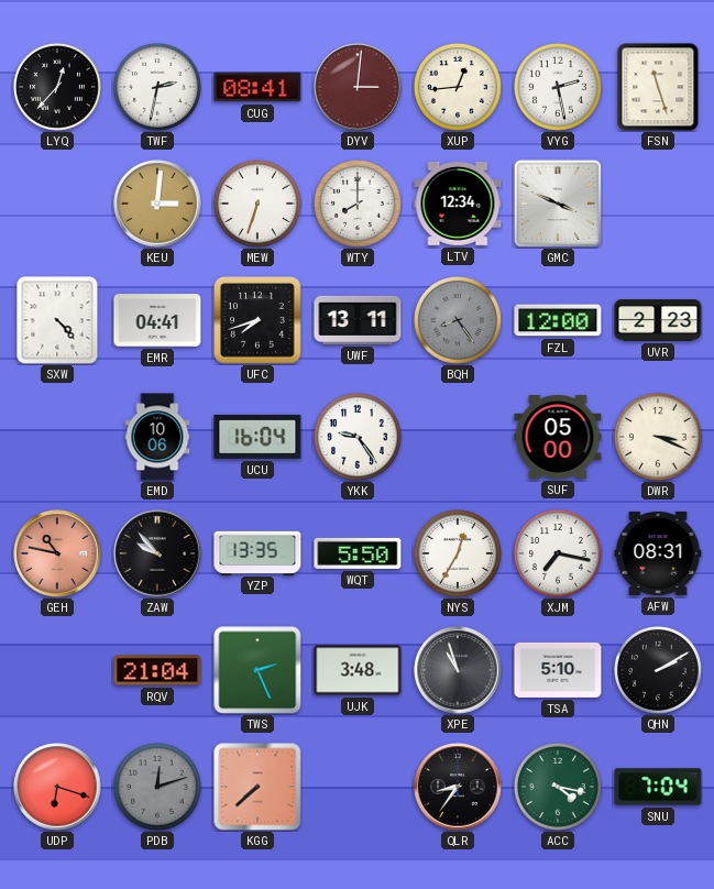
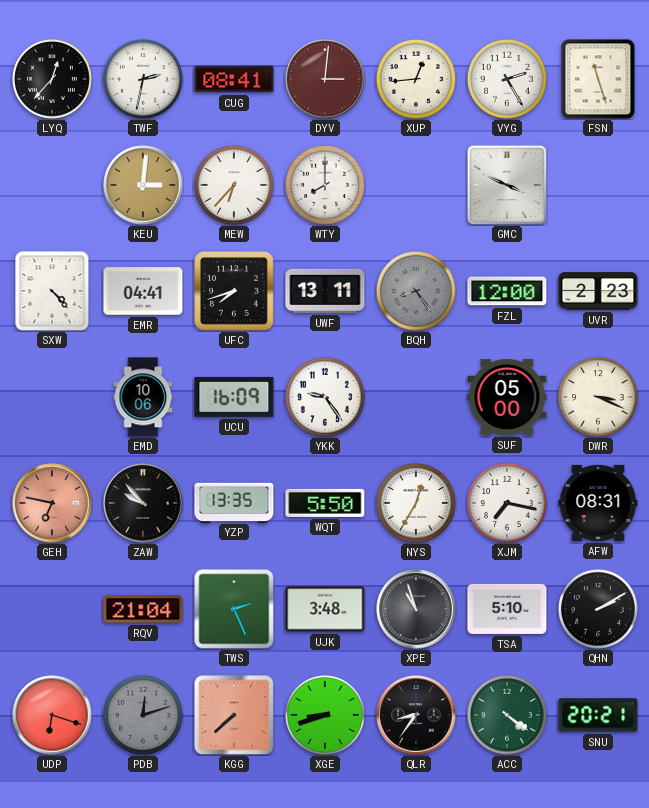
VYG: 2:28 -> 2:25
MEW: 6:33 -> 6:37
LTV: 12:34 -> none
UCU: 16:04 -> 16:09
GEH: 10:47 -> 6:47
XGE: none -> 8:42
ACC: 4:17 -> 4:21
SNU: 7:04 -> 20:21
